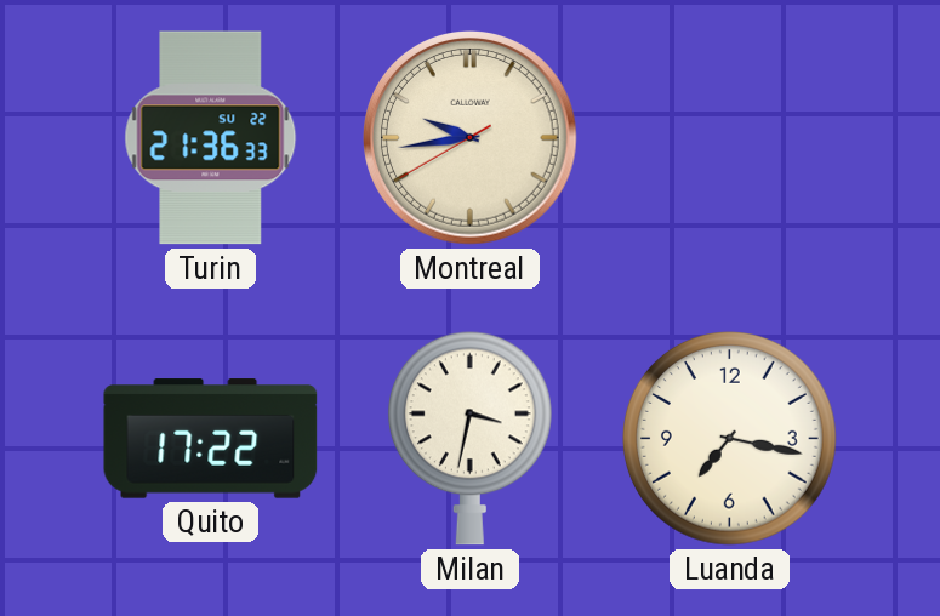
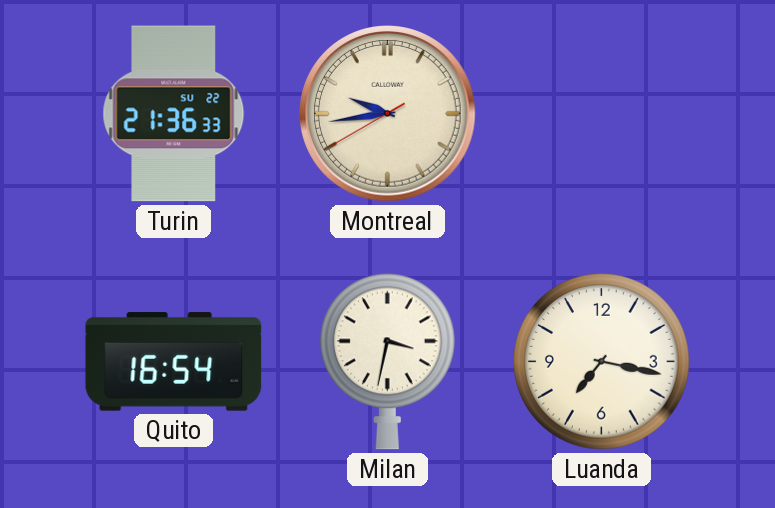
Quito: 17:22 -> 16:54
